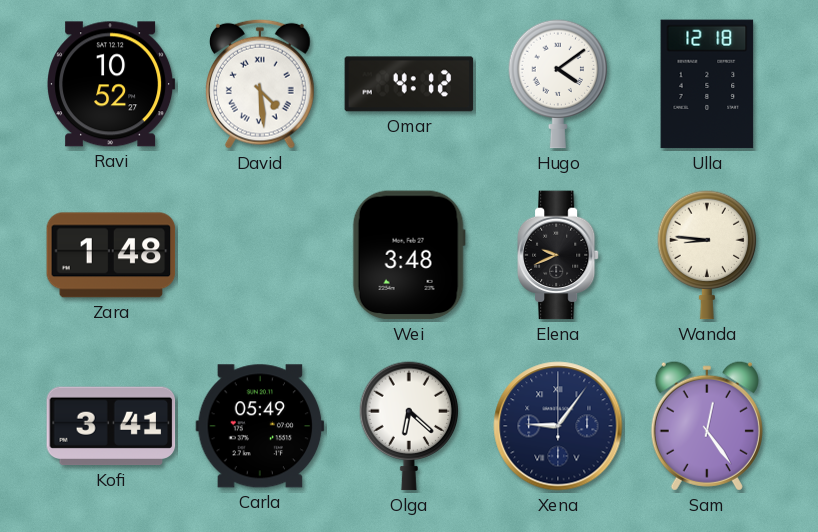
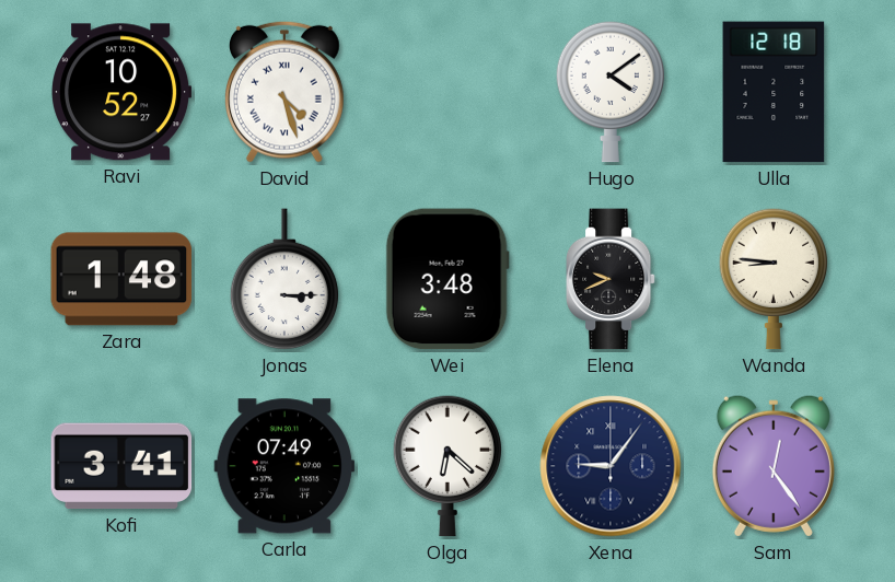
David: 4:29 -> 4:27
Omar: 4:12 -> none
Jonas: none -> 3:15
Carla: 05:49 -> 07:49
